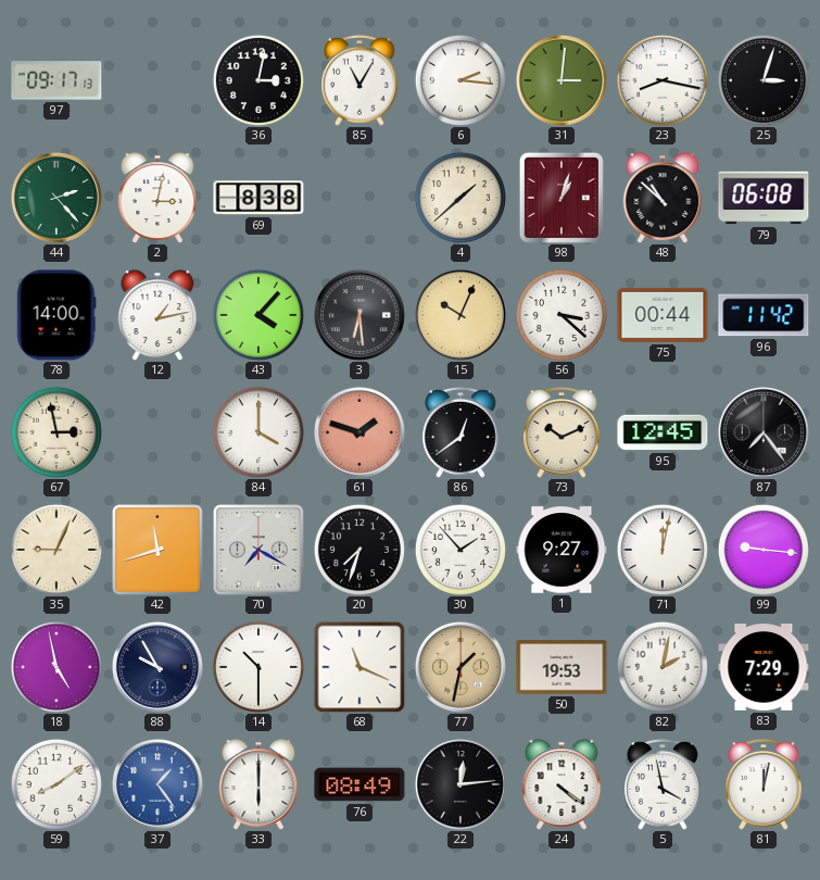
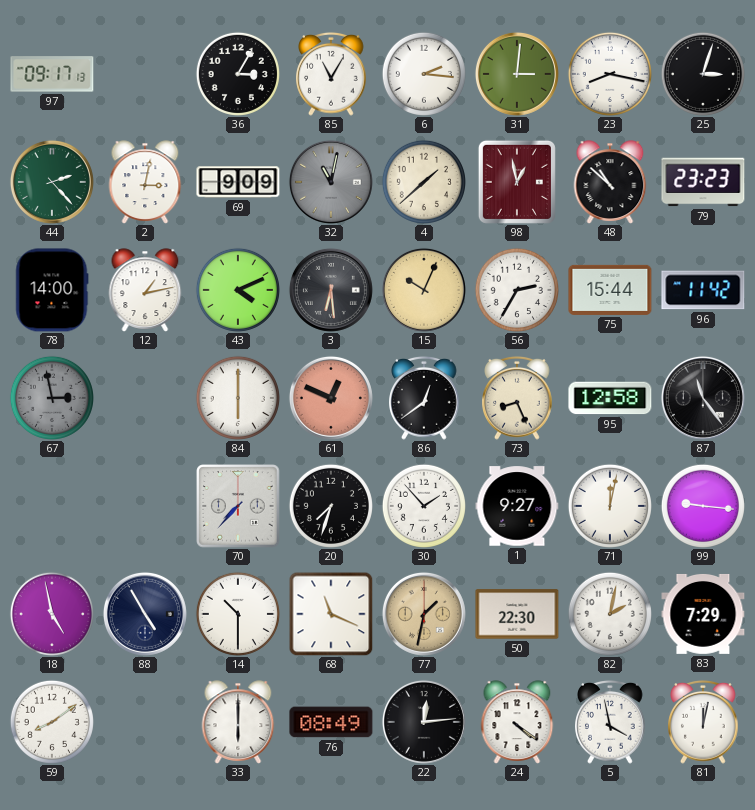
36: 3:02 -> 3:05
69: 8:38 -> 9:09
32: none -> 11:02
98: 1:03 -> 12:58
79: 06:08 -> 23:23
43: 4:07 -> 4:11
56: 3:22 -> 2:35
75: 00:44 -> 15:44
67 dial: cream -> grey
84: 4:00 -> 6:00
61: 1:48 -> 12:49
73: 10:11 -> 8:26
95: 12:45 -> 12:58
87: 7:24 -> 11:24
35: 9:04 -> none
42: 11:42 -> none
70: 7:20 -> 7:37
88: 9:55 -> 4:55
50: 19:53 -> 22:30
37: 1:24 -> none
